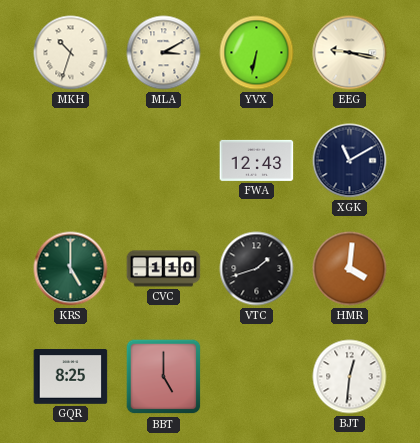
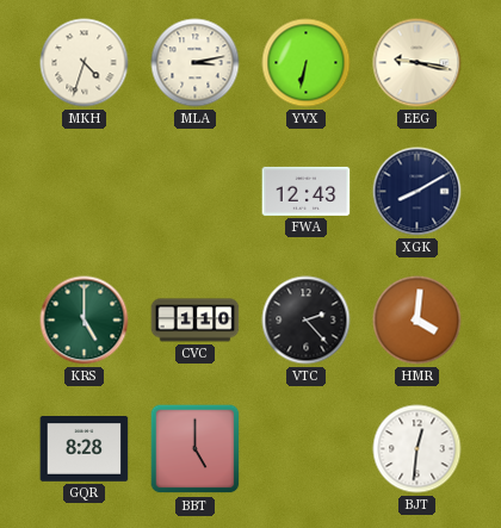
MKH: 10:33 -> 4:33
MLA: 3:10 -> 3:13
XGK: 11:10 -> 8:10
VTC: 1:42 -> 2:23
GQR: 8:25 -> 8:28
